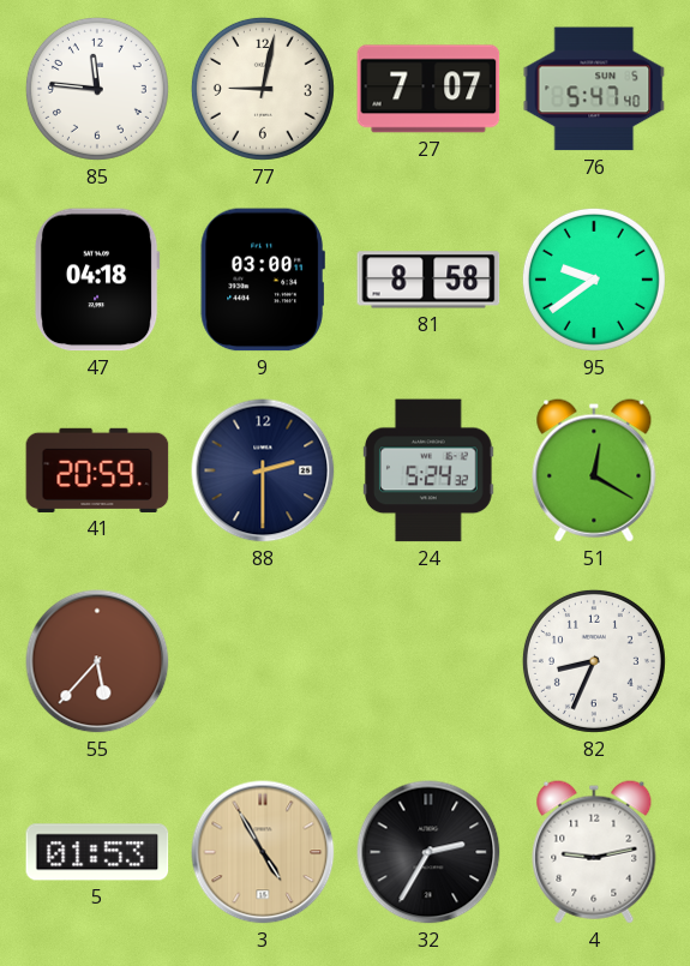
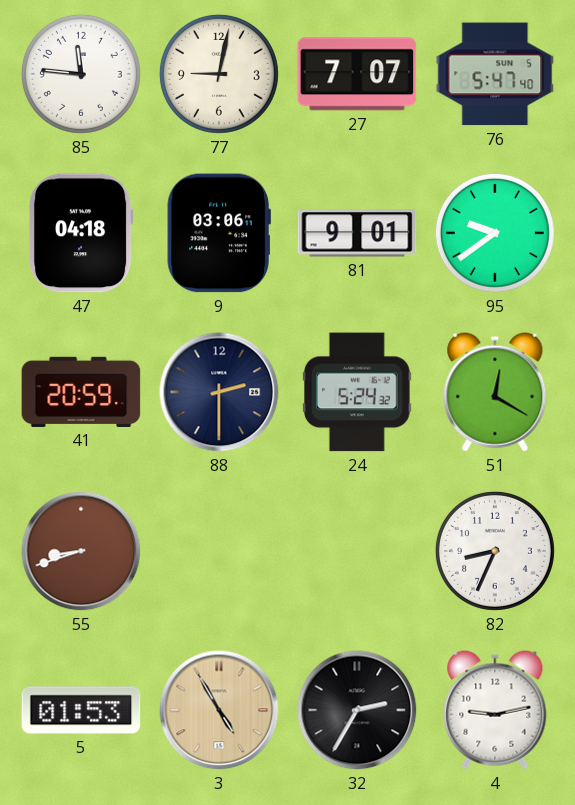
9: 03:00 -> 03:06
81: 8:58 -> 9:01
55: 5:37 -> 8:42
